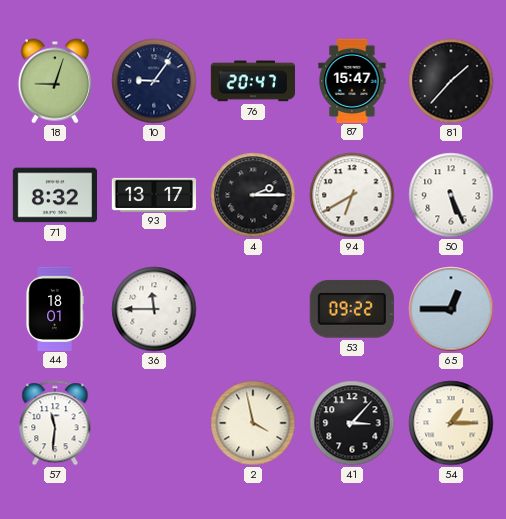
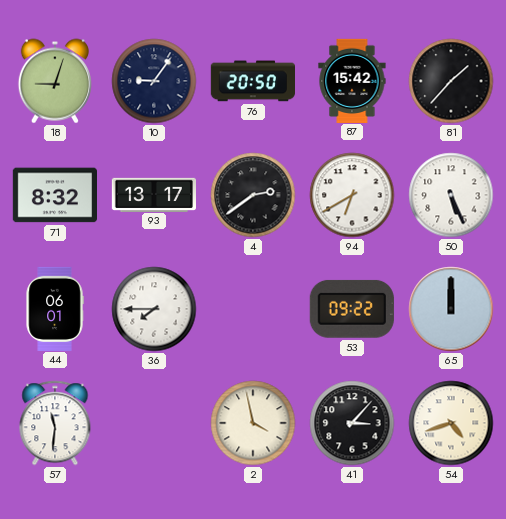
76: 20:47 -> 20:50
87: 15:47 -> 15:42
4: 2:15 -> 2:39
44: 18:01 -> 06:01
36: 11:45 -> 7:45
65: 12:45 -> 12:00
54: 1:15 -> 4:42
